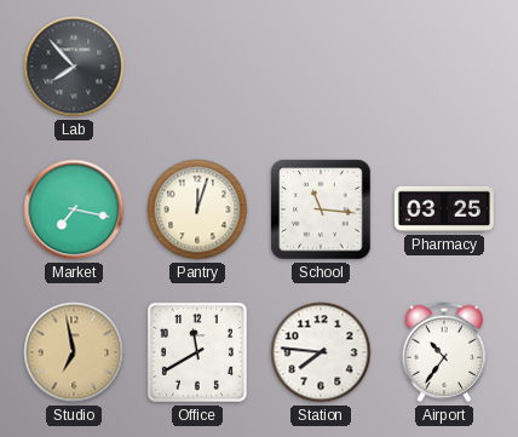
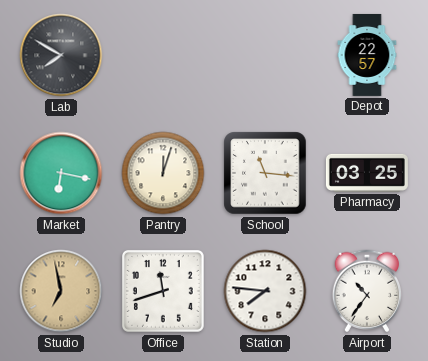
Lab: 7:53 -> 7:50
Depot: none -> 22:57
Market: 7:17 -> 6:17
Office: 11:40 -> 11:42
